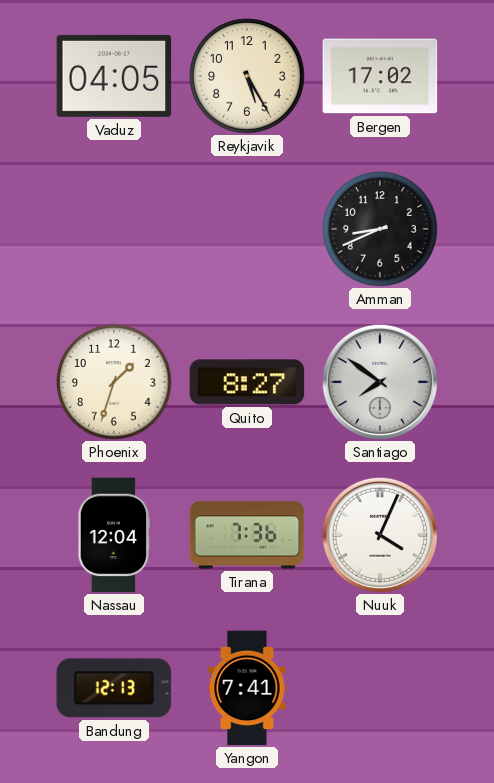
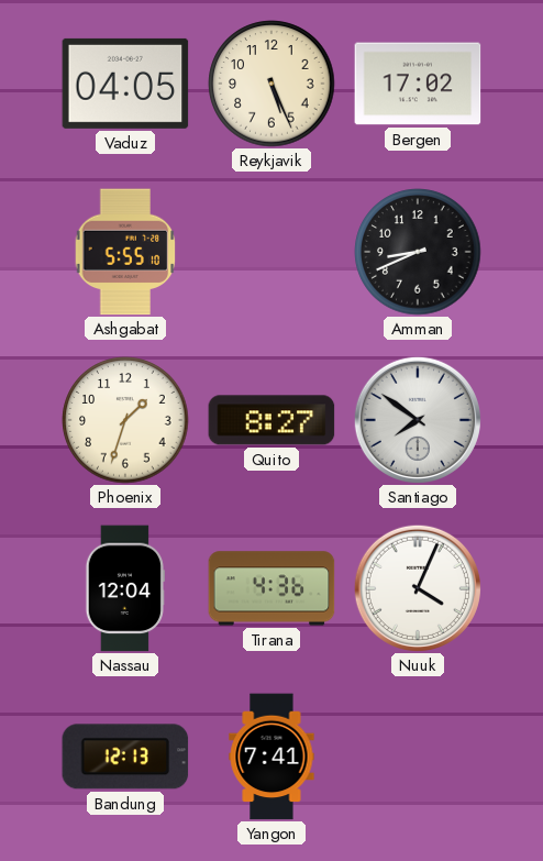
Reykjavik: 5:25 -> 5:26
Ashgabat: none -> 5:55
Tirana: 7:36 -> 4:36
